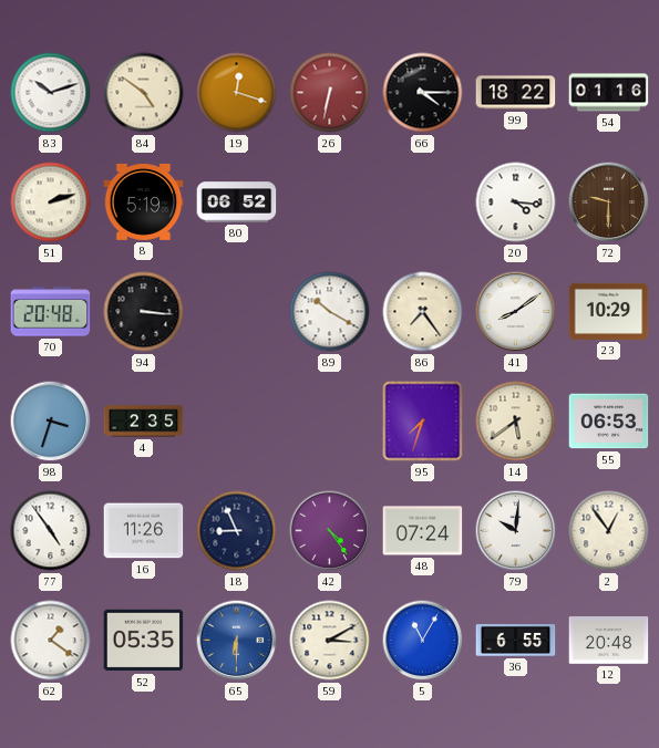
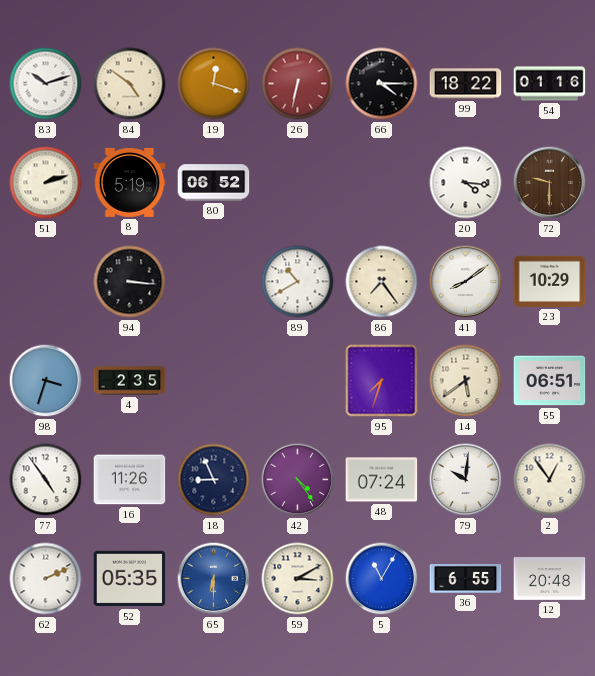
70: 20:48 -> none
89: 10:20 -> 10:40
55: 06:53 -> 06:51
62: 1:21 -> 2:11
